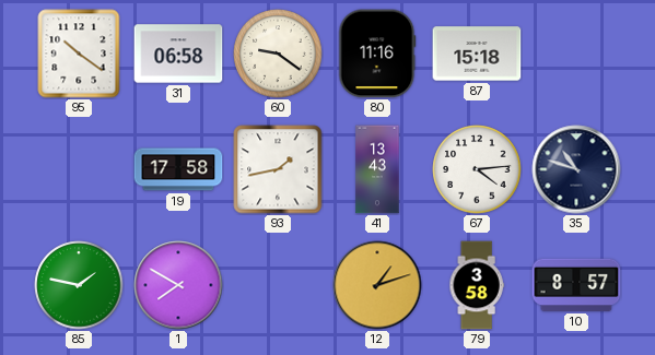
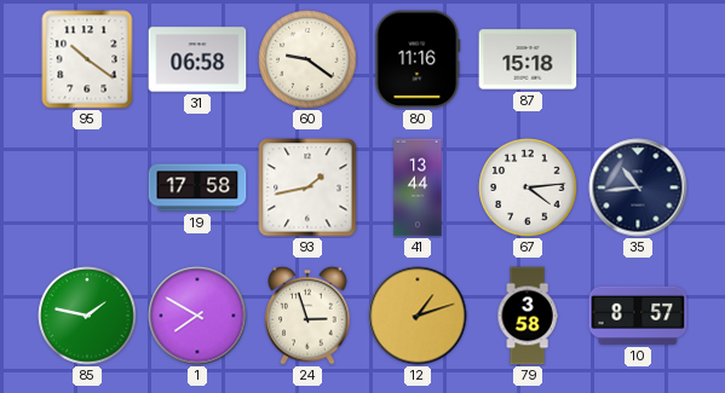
41: 13:43 -> 13:44
35: 10:48 -> 10:44
24: none -> 2:57
